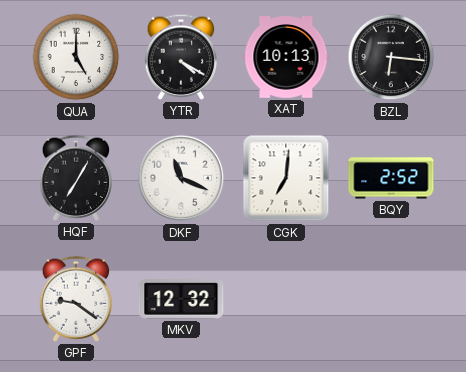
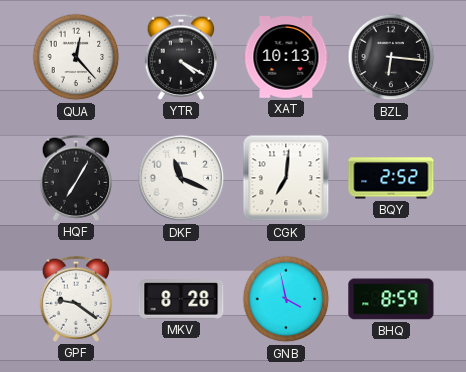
QUA: 5:00 -> 12:23
MKV: 12:32 -> 8:28
GNB: none -> 3:58
BHQ: none -> 8:59
